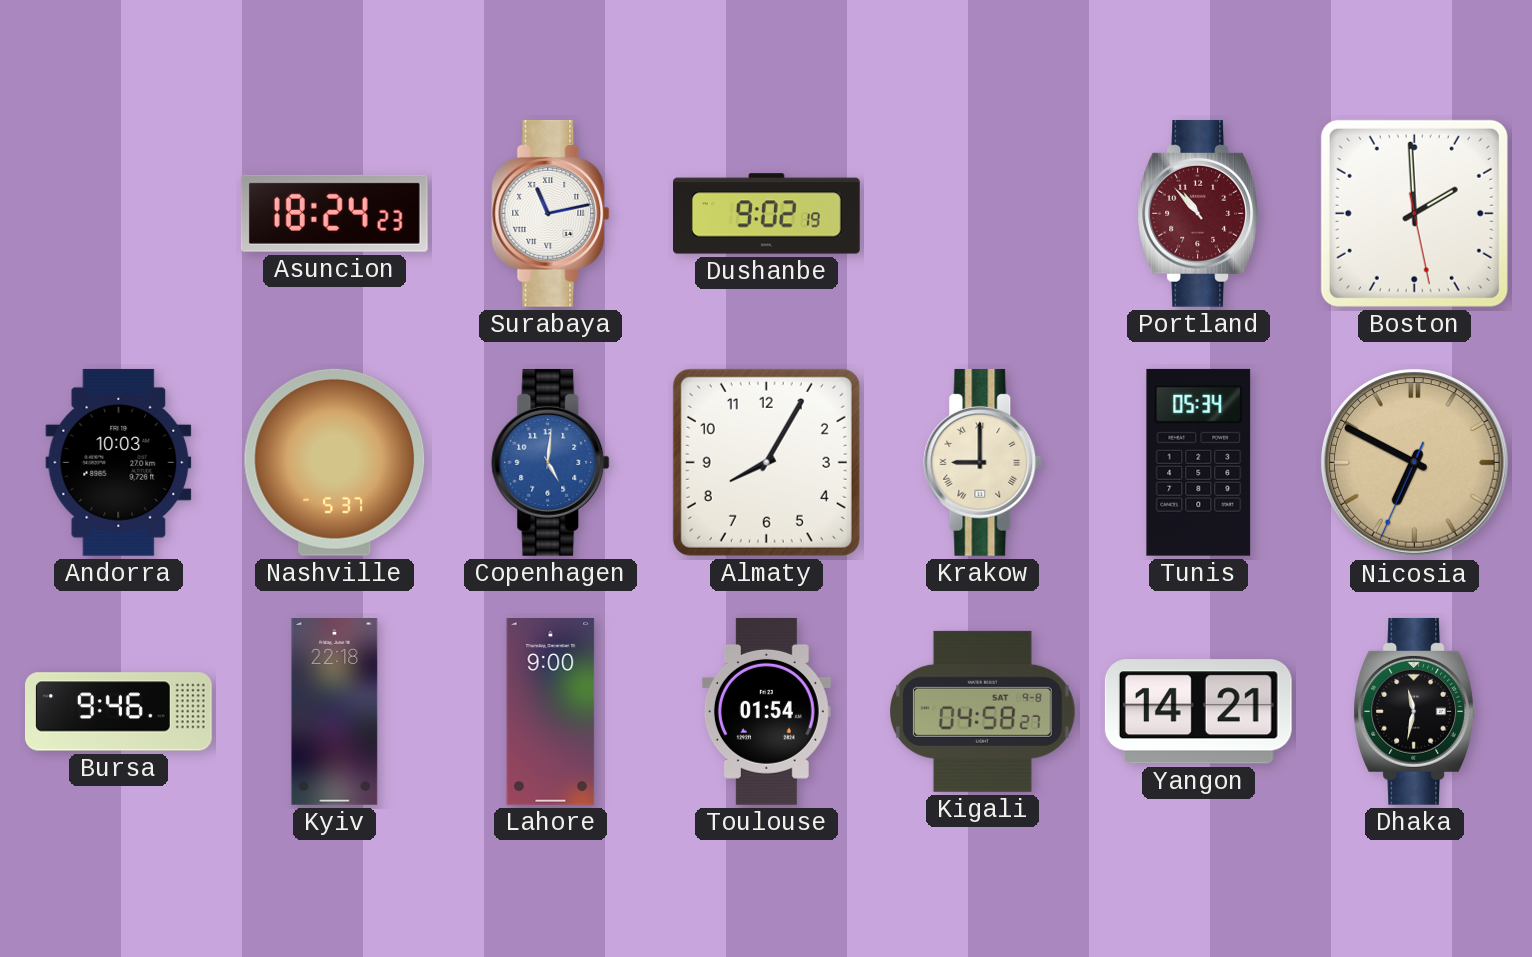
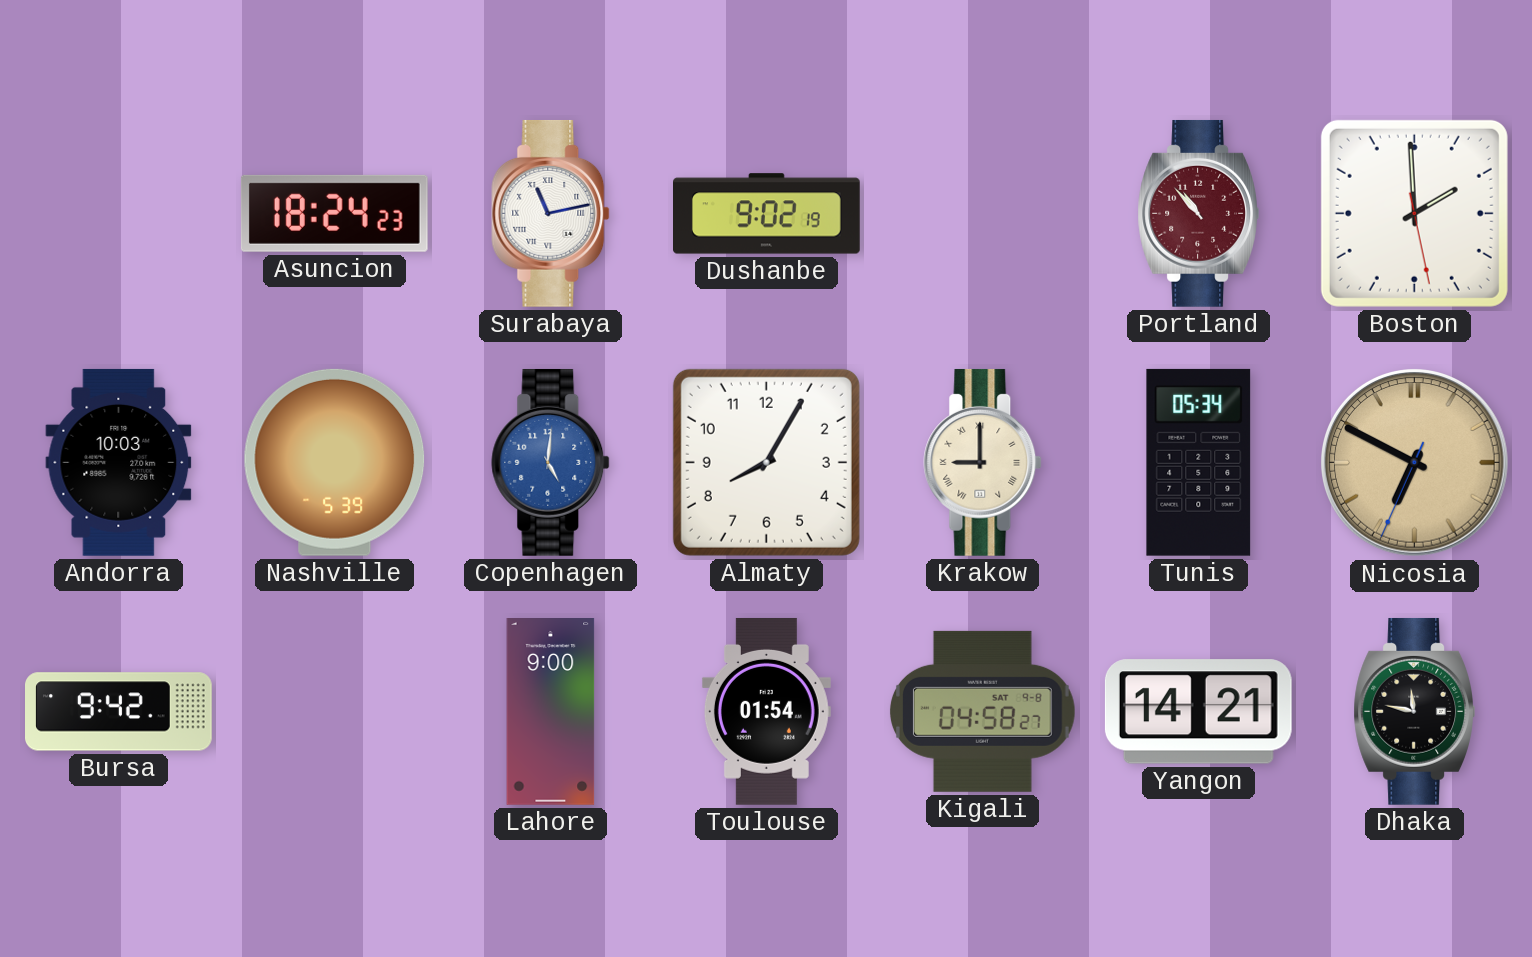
Nashville: 5:37 -> 5:39
Bursa: 9:46 -> 9:42
Kyiv: 22:18 -> none
Dhaka: 11:32 -> 11:47
